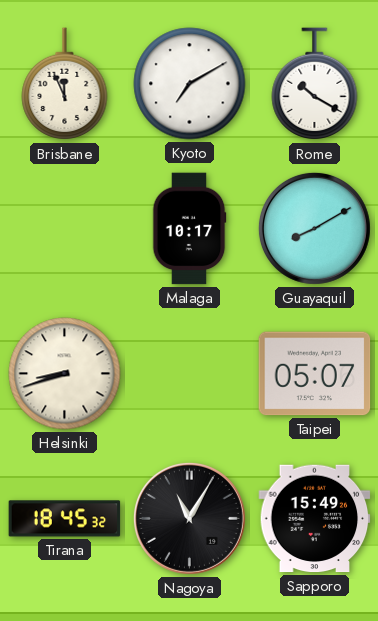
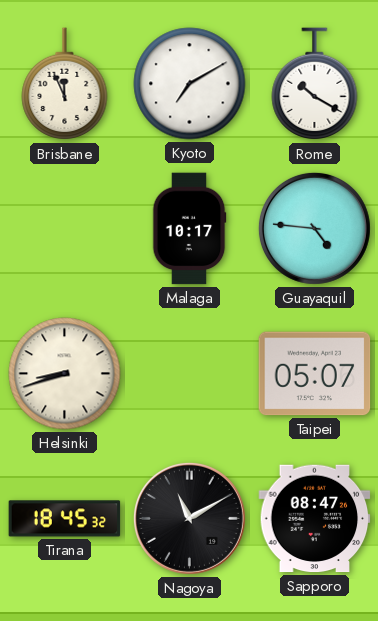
Guayaquil: 8:10 -> 4:46
Nagoya: 11:05 -> 11:10
Sapporo: 15:49 -> 08:47
